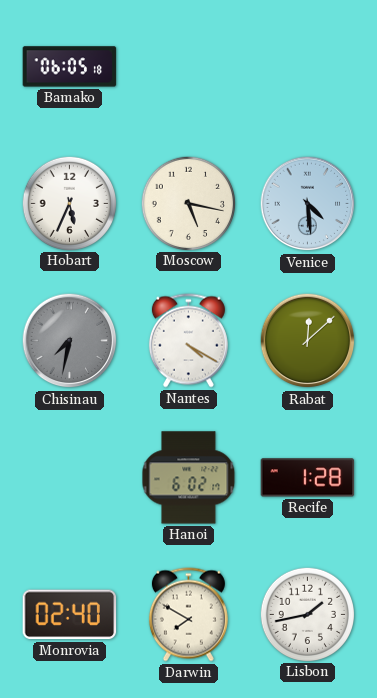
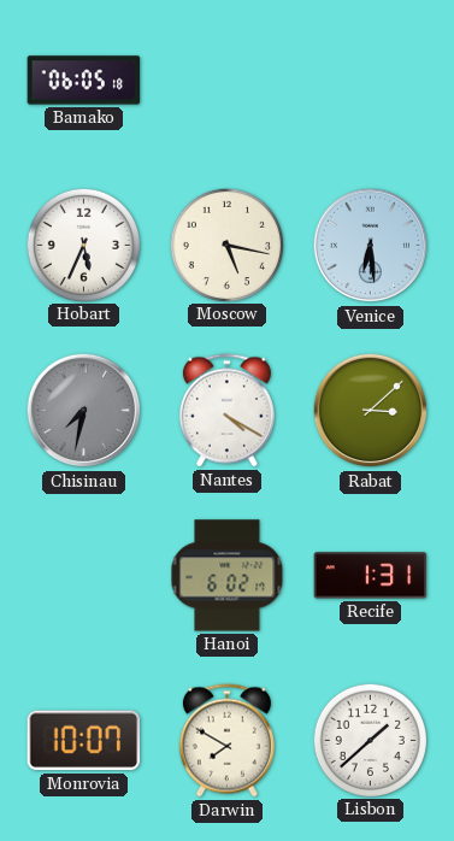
Venice: 4:29 -> 6:29
Rabat: 12:08 -> 3:08
Recife: 1:28 -> 1:31
Monrovia: 02:40 -> 10:07
Lisbon: 1:43 -> 1:38
